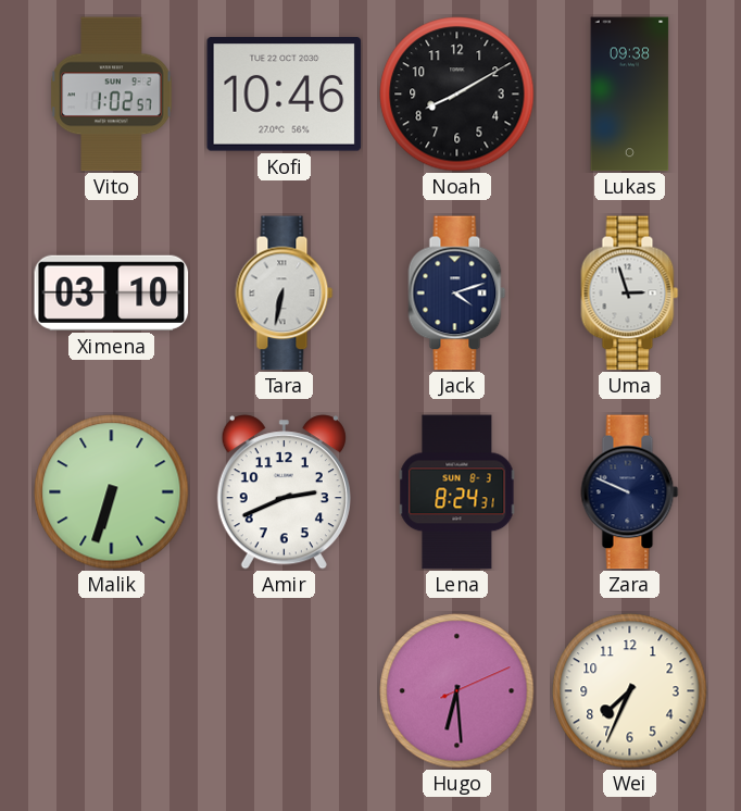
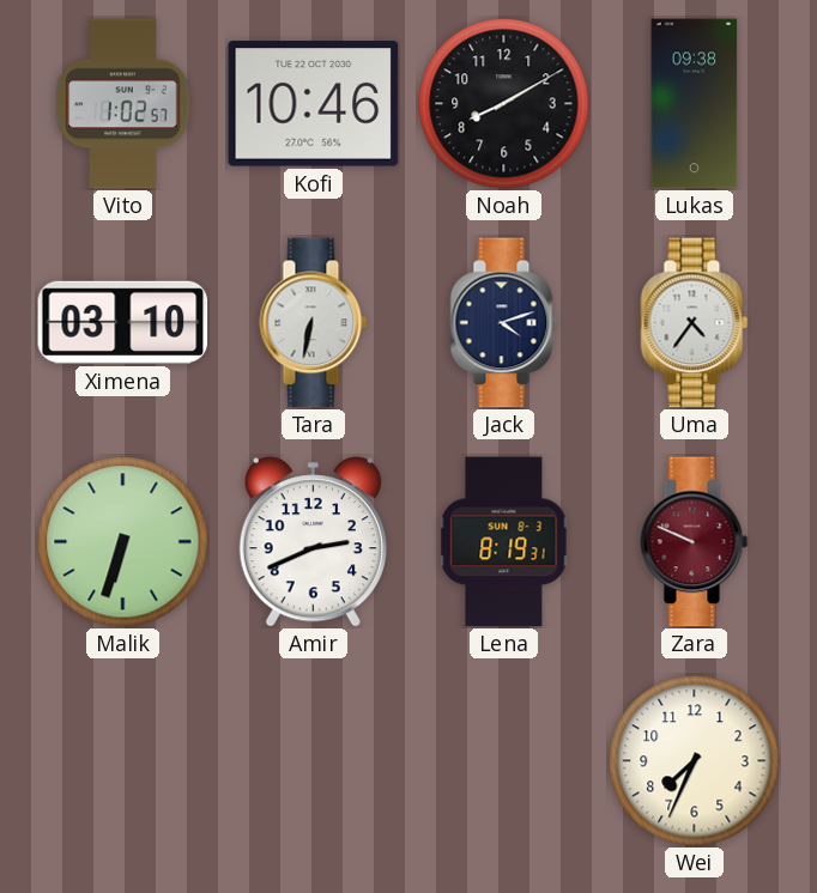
Uma: 2:57 -> 4:36
Lena: 8:24 -> 8:19
Zara dial: navy -> burgundy
Hugo: 6:29 -> none
